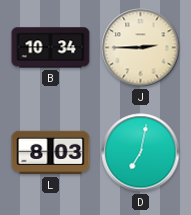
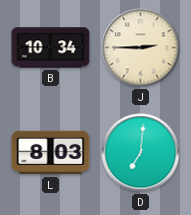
D: 7:02 -> 7:01
